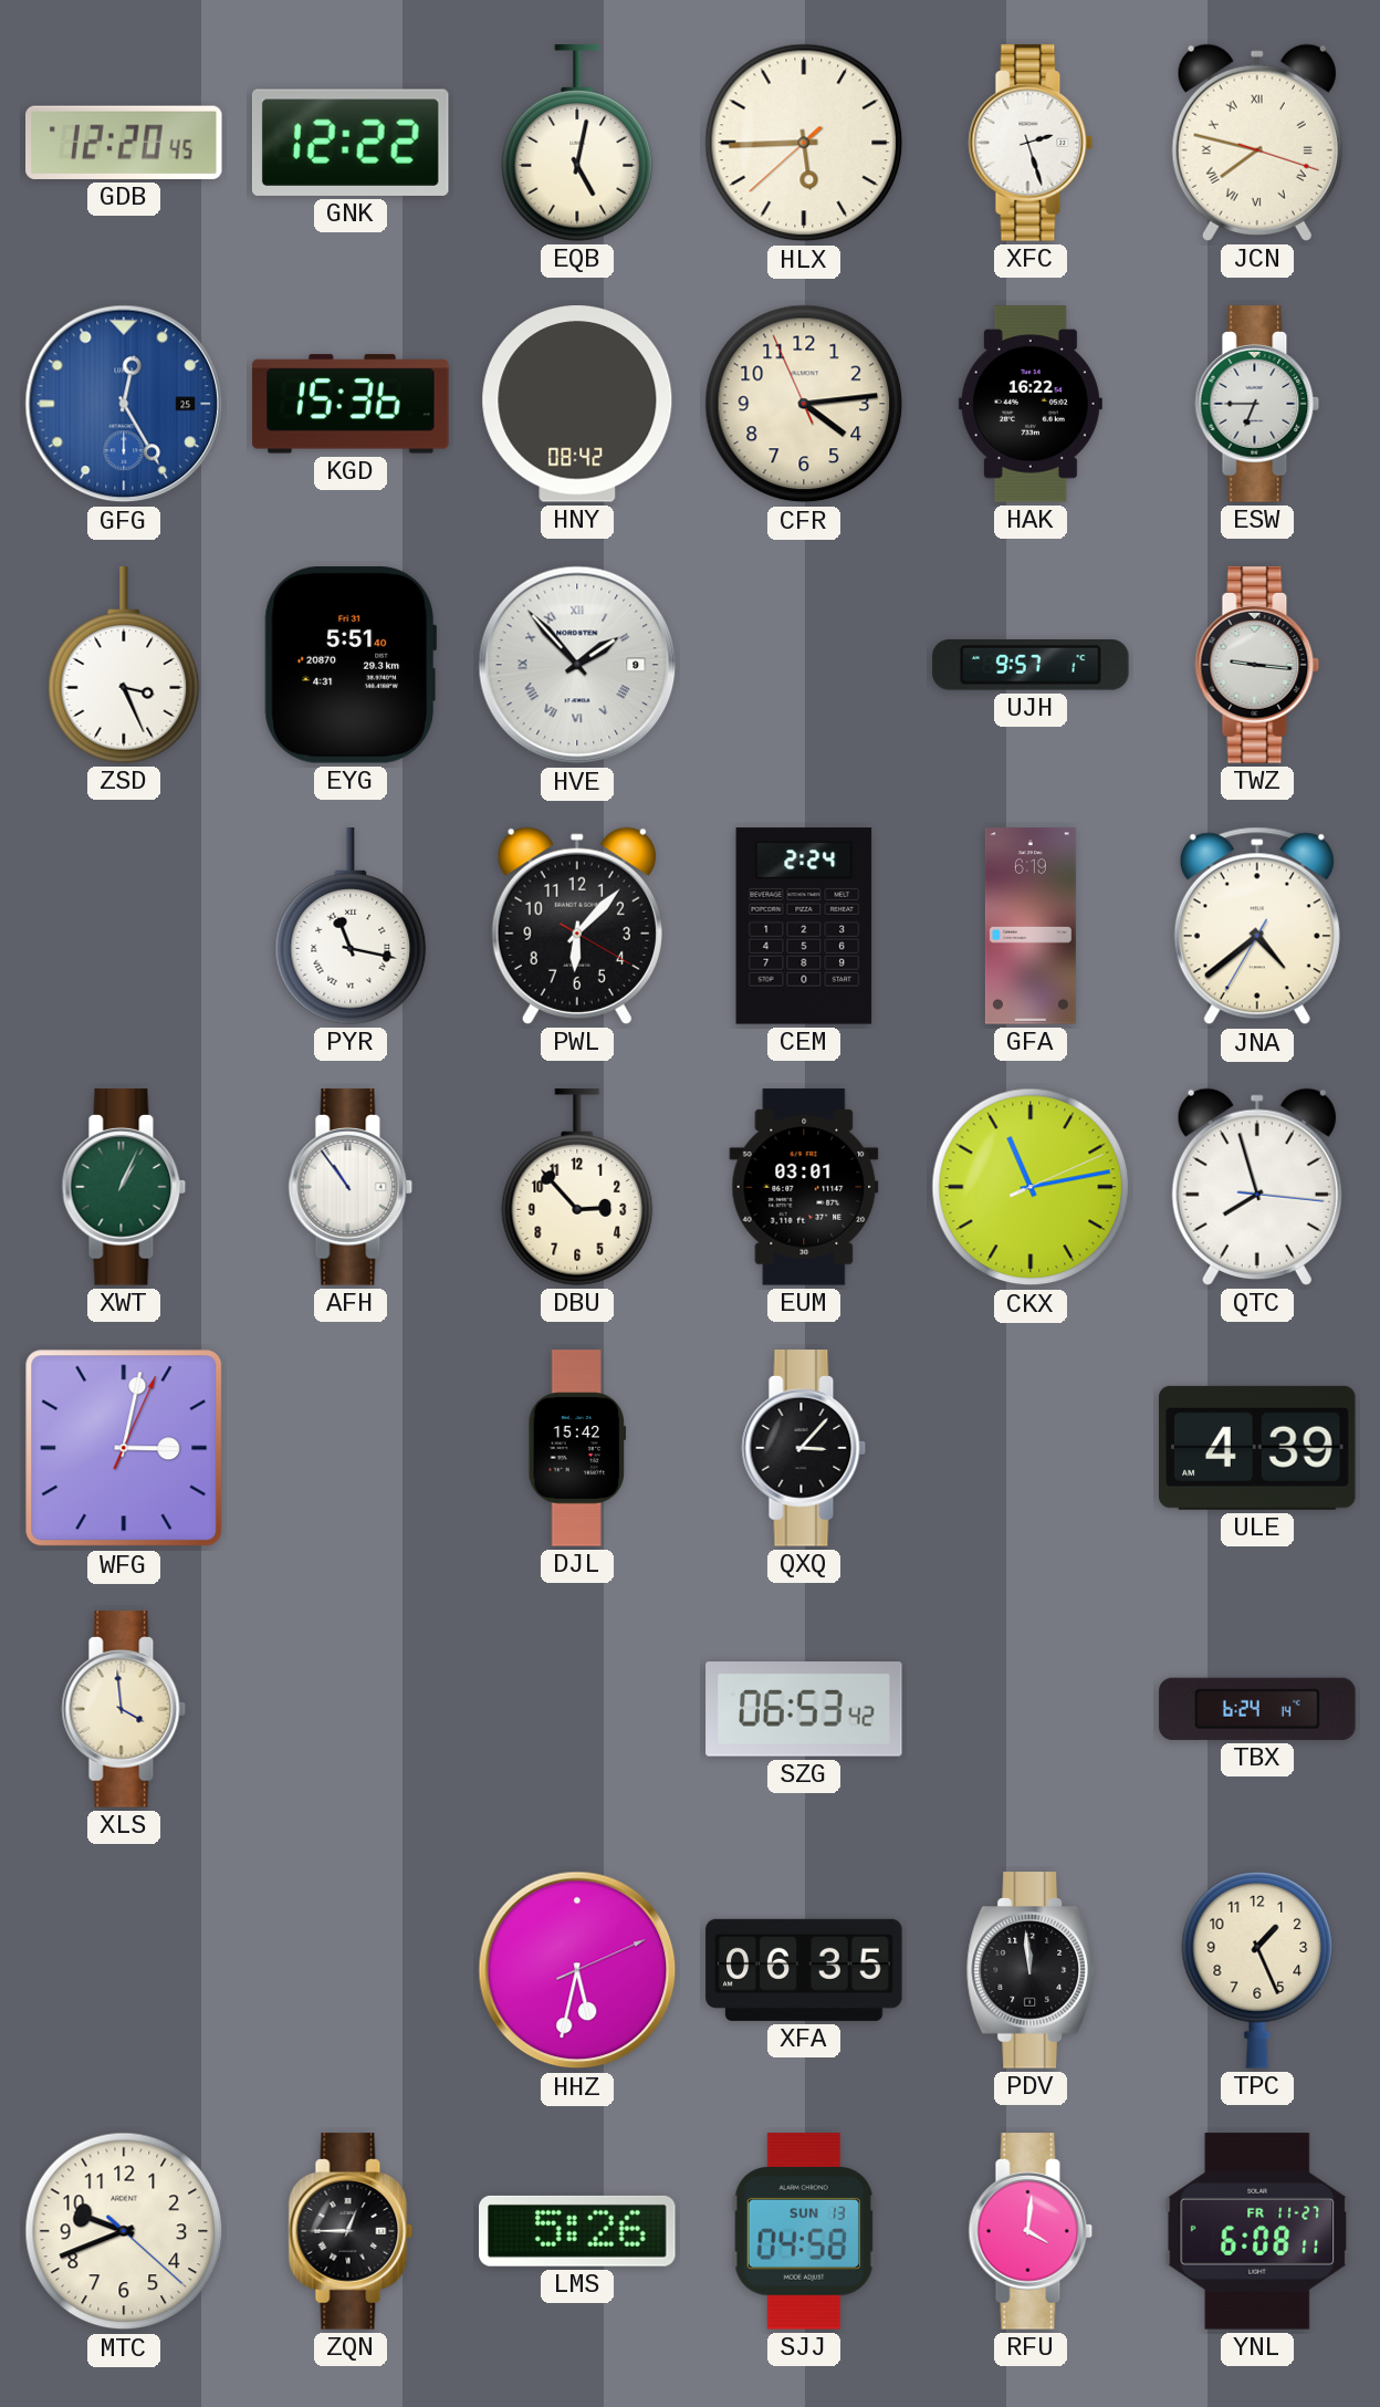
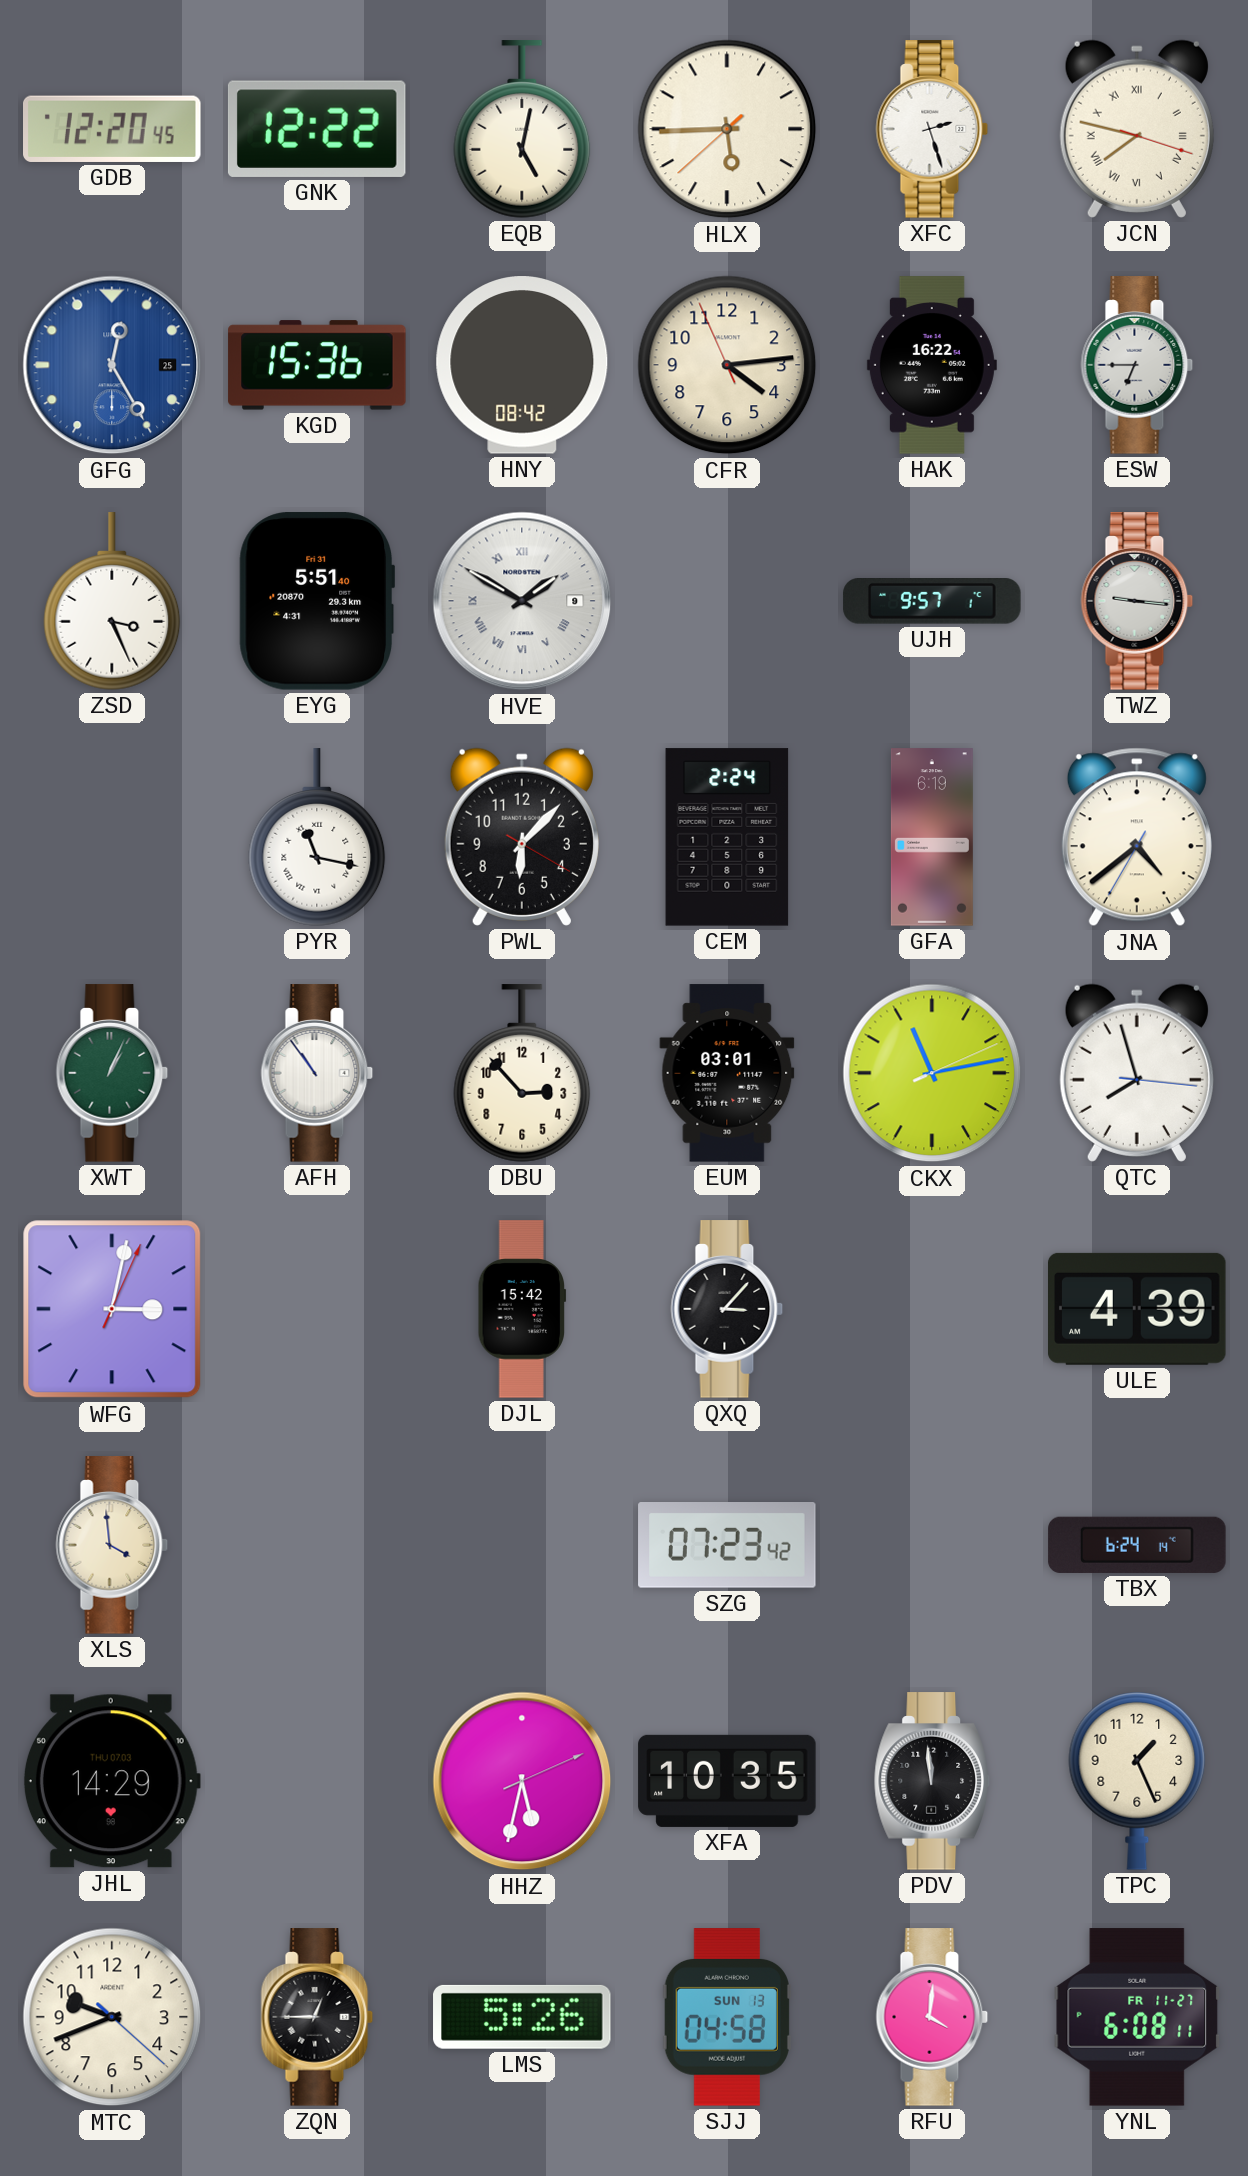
HVE: 1:53 -> 1:50
SZG: 06:53 -> 07:23
JHL: none -> 14:29
XFA: 06:35 -> 10:35
